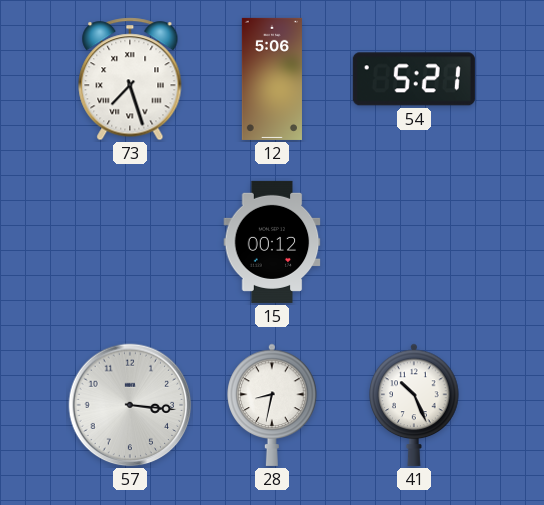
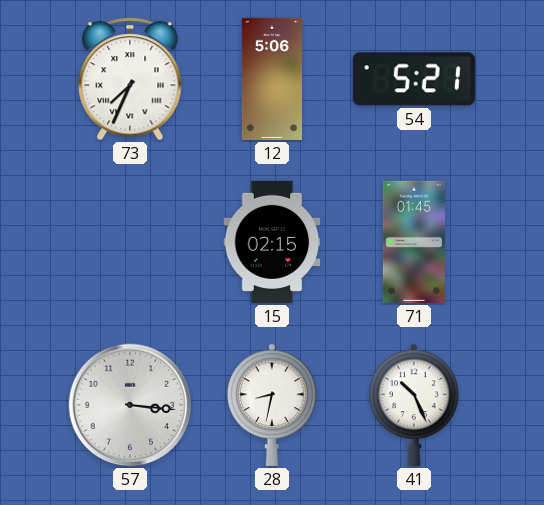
73: 7:27 -> 7:34
15: 00:12 -> 02:15
71: none -> 01:45
